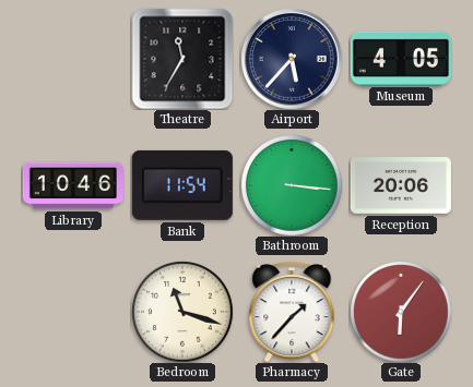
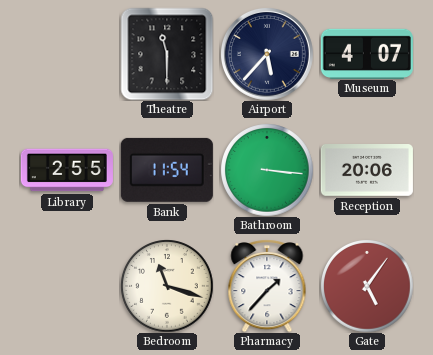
Theatre: 11:35 -> 11:30
Museum: 4:05 -> 4:07
Library: 10:46 -> 2:55
Gate: 6:06 -> 5:06
